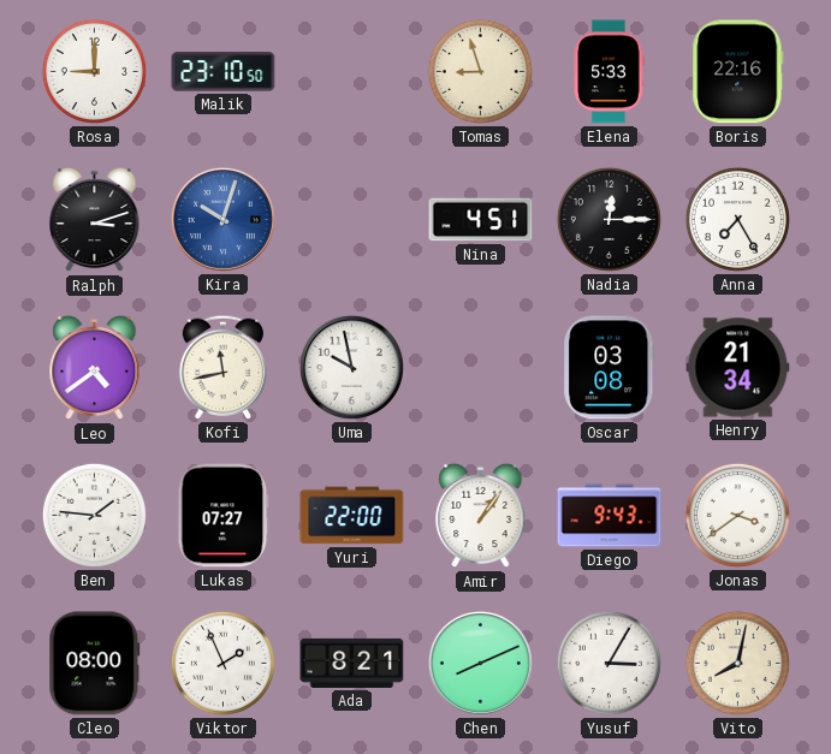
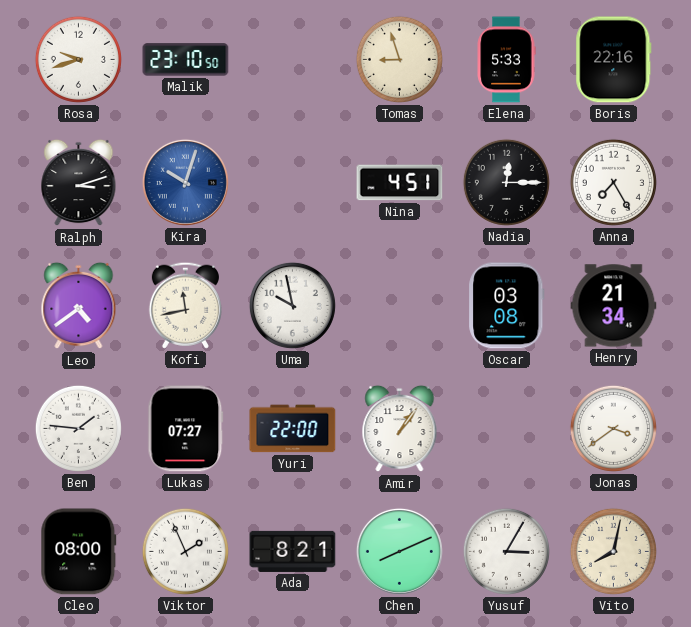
Rosa: 9:00 -> 9:42
Diego: 9:43 -> none
